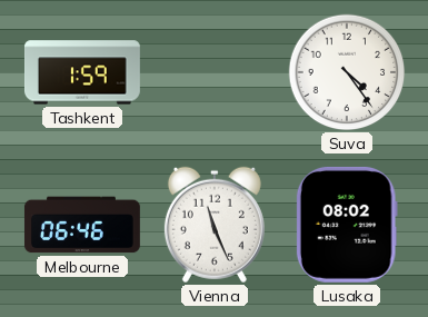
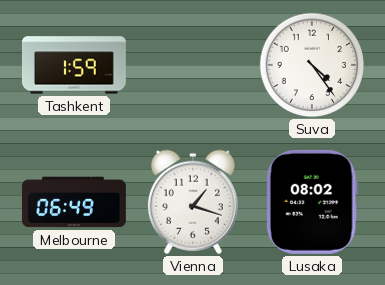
Melbourne: 06:46 -> 06:49
Vienna: 11:26 -> 1:18
